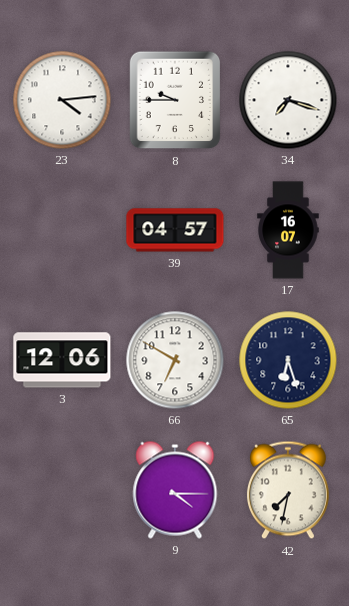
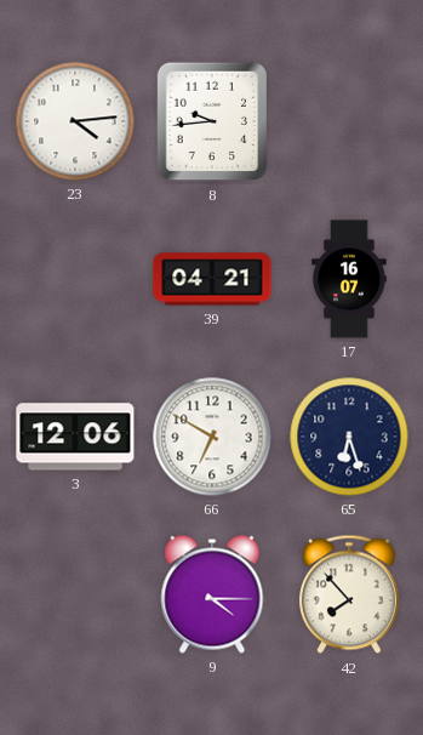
8: 9:45 -> 9:44
34: 7:18 -> none
39: 04:57 -> 04:21
42: 7:32 -> 7:53
